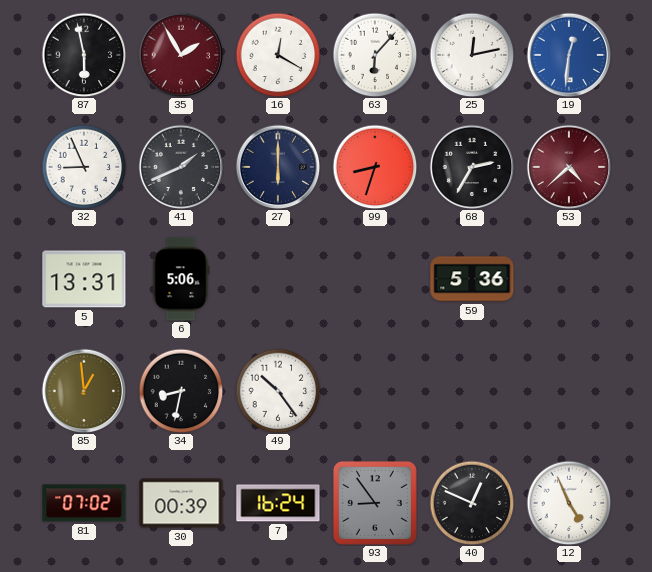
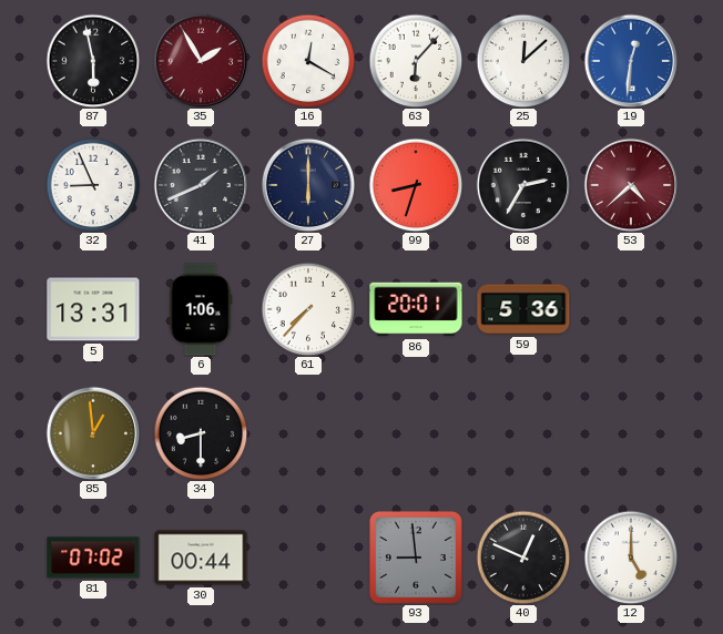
25: 12:13 -> 12:08
6: 5:06 -> 1:06
61: none -> 7:37
86: none -> 20:01
34: 8:32 -> 8:30
49: 10:24 -> none
30: 00:39 -> 00:44
7: 16:24 -> none
93: 8:54 -> 8:59
12: 4:56 -> 5:00
